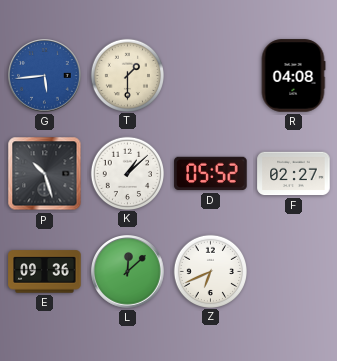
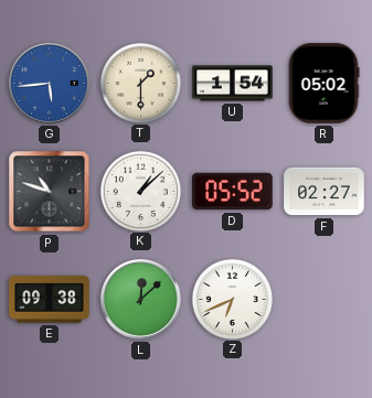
U: none -> 1:54
R: 04:08 -> 05:02
P: 10:27 -> 10:48
E: 09:36 -> 09:38
